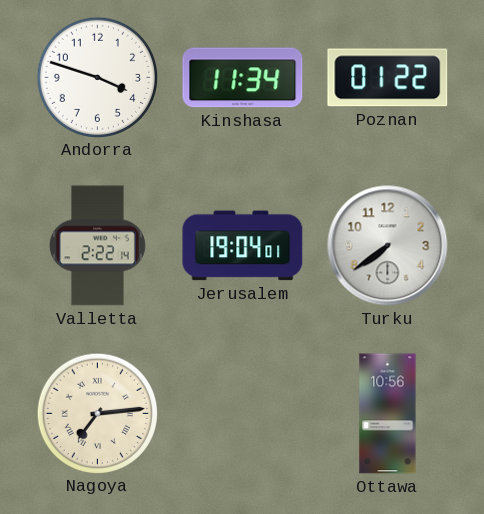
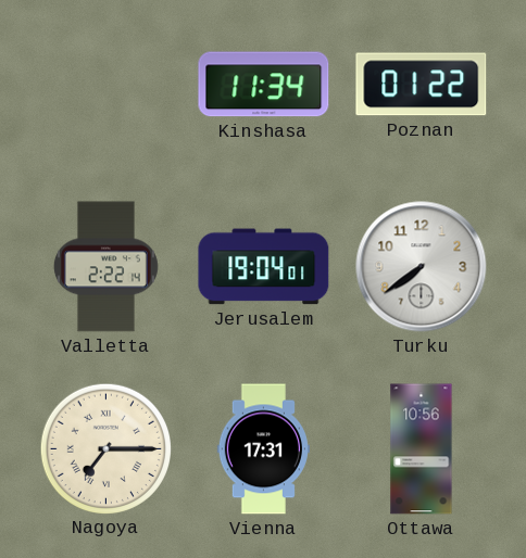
Andorra: 3:48 -> none
Nagoya: 7:14 -> 7:15
Vienna: none -> 17:31
